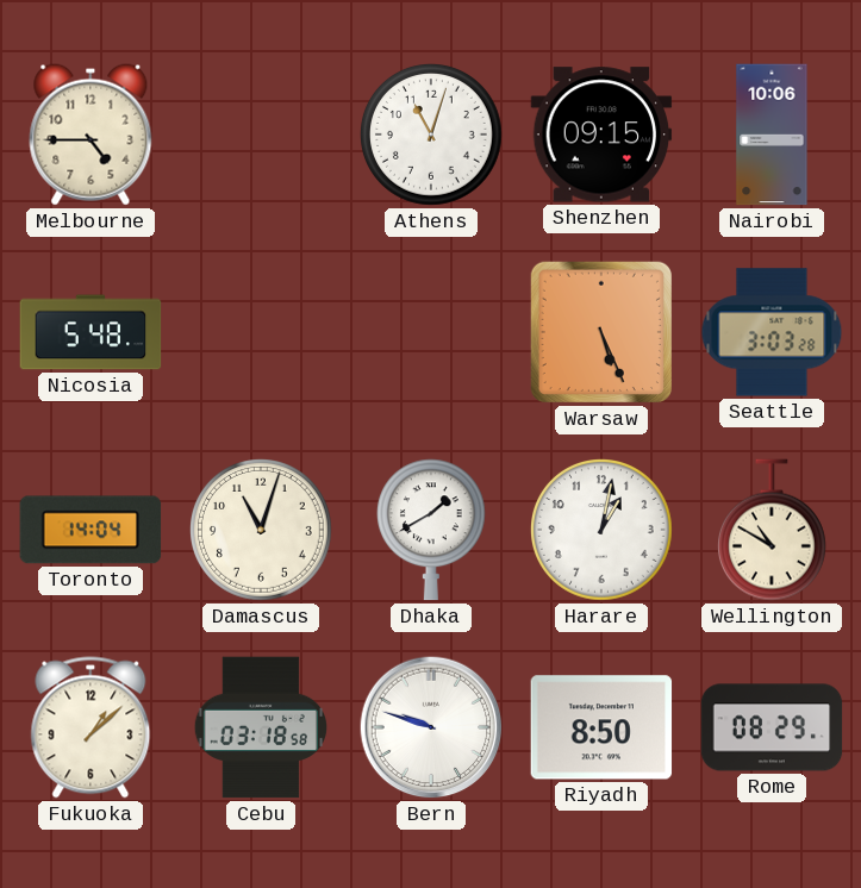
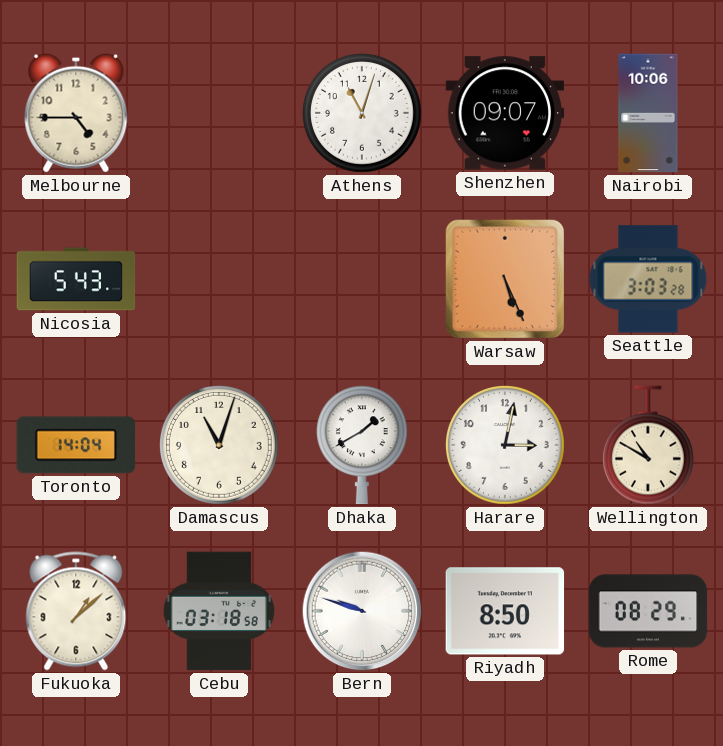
Shenzhen: 09:15 -> 09:07
Nicosia: 5:48 -> 5:43
Harare: 1:02 -> 3:02
